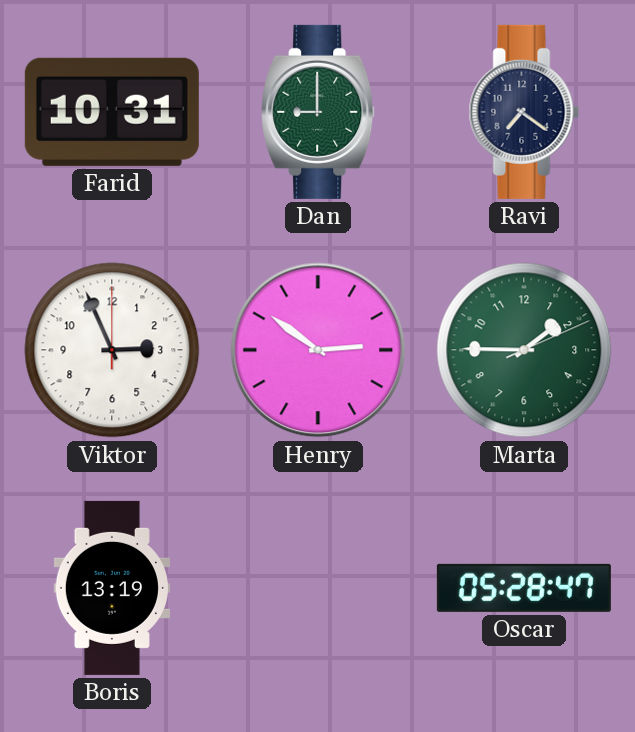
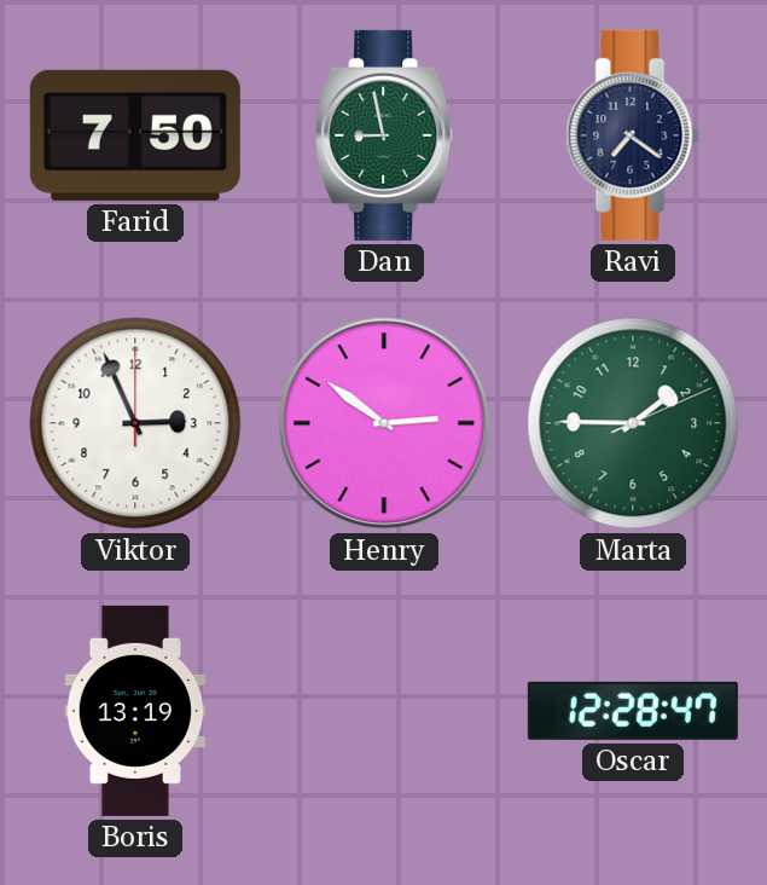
Farid: 10:31 -> 7:50
Dan: 9:00 -> 8:58
Oscar: 05:28 -> 12:28
